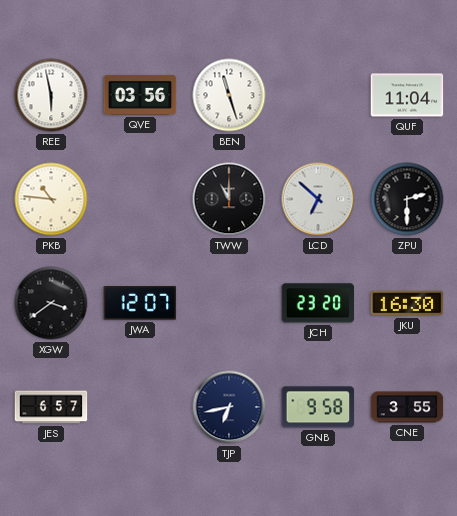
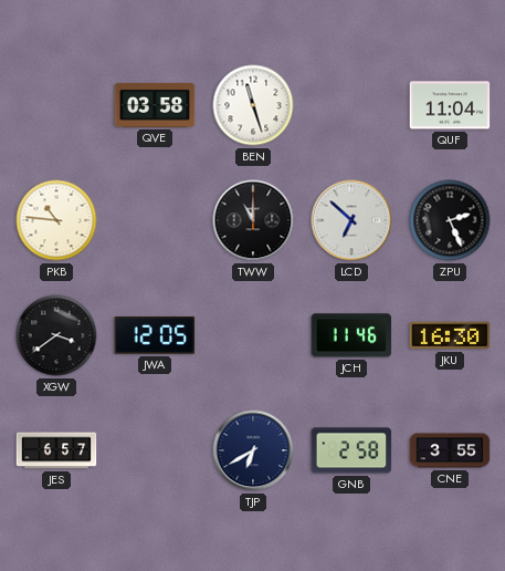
REE: 5:58 -> none
QVE: 03:56 -> 03:58
ZPU: 2:30 -> 2:26
JWA: 12:07 -> 12:05
JCH: 23:20 -> 11:46
TJP: 6:43 -> 6:40
GNB: 9:58 -> 2:58
